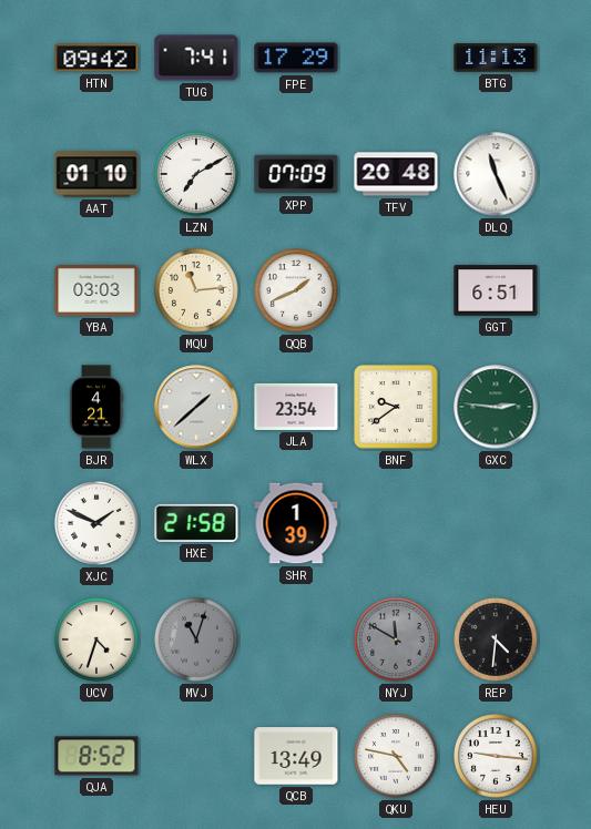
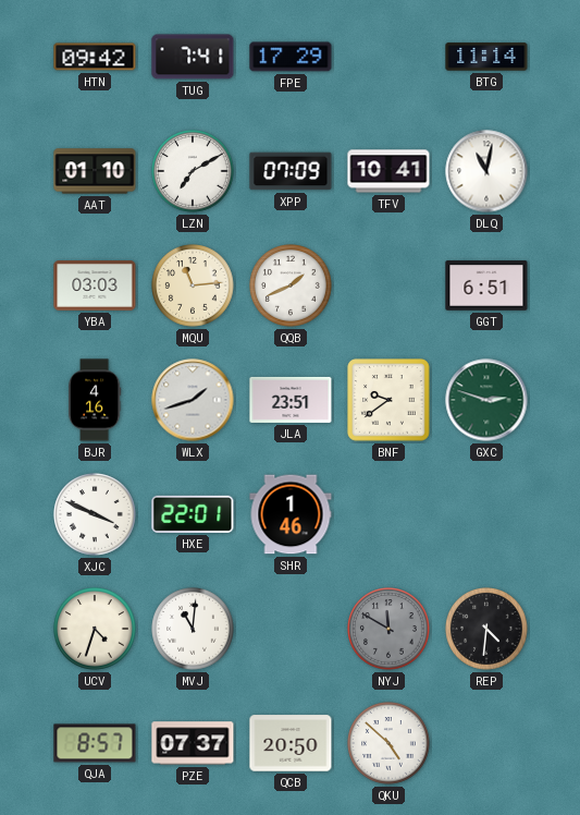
BTG: 11:13 -> 11:14
TFV: 20:48 -> 10:41
DLQ: 11:26 -> 11:02
BJR: 4:21 -> 4:16
WLX: 1:38 -> 1:42
JLA: 23:54 -> 23:51
GXC: 2:46 -> 2:48
XJC: 1:49 -> 3:49
HXE: 21:58 -> 22:01
SHR: 1:39 -> 1:46
MVJ: 11:03 -> 11:01
MVJ dial: grey -> white
QJA: 8:52 -> 8:57
PZE: none -> 07:37
QCB: 13:49 -> 20:50
QKU: 4:47 -> 4:52
HEU: 9:16 -> none
